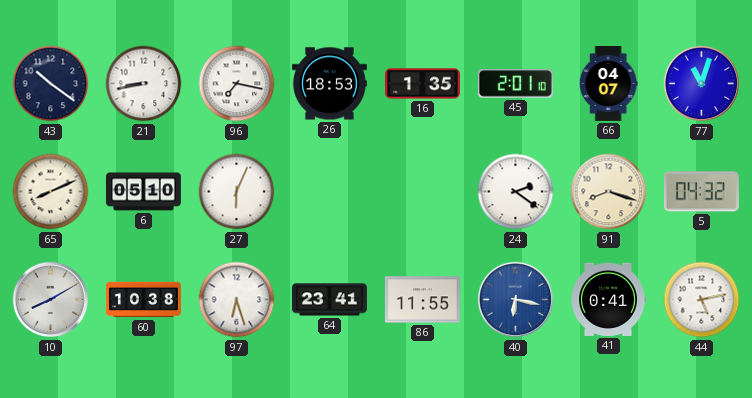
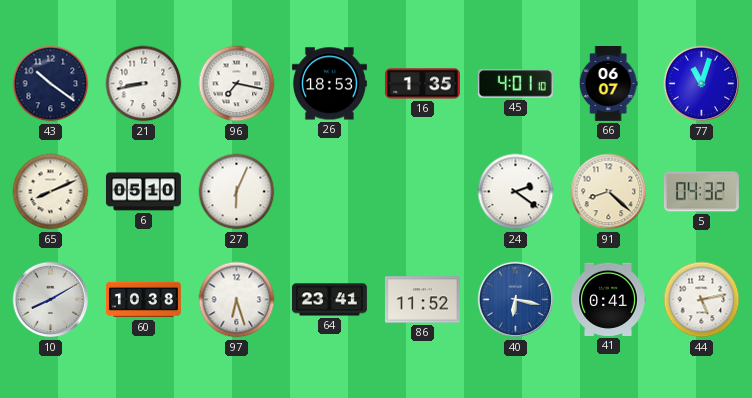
45: 2:01 -> 4:01
66: 04:07 -> 06:07
91: 8:18 -> 8:22
86: 11:55 -> 11:52
